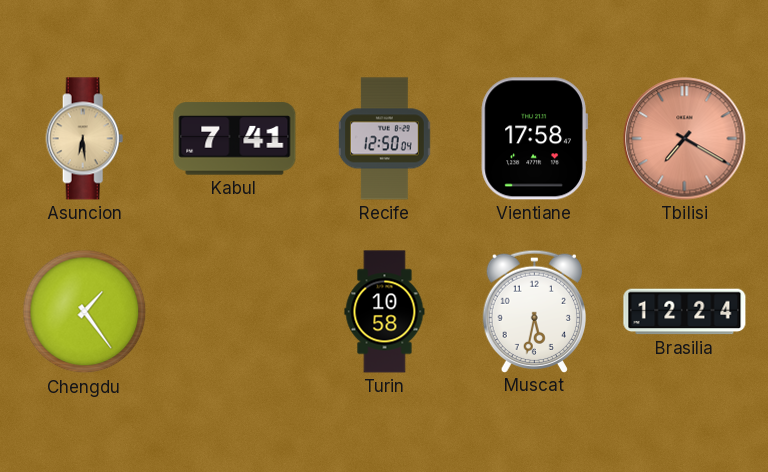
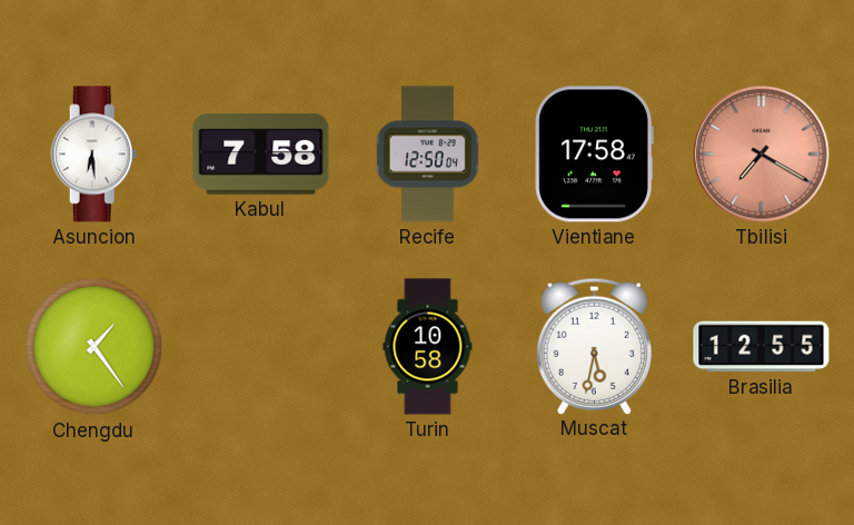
Asuncion dial: champagne -> white
Kabul: 7:41 -> 7:58
Brasilia: 12:24 -> 12:55
